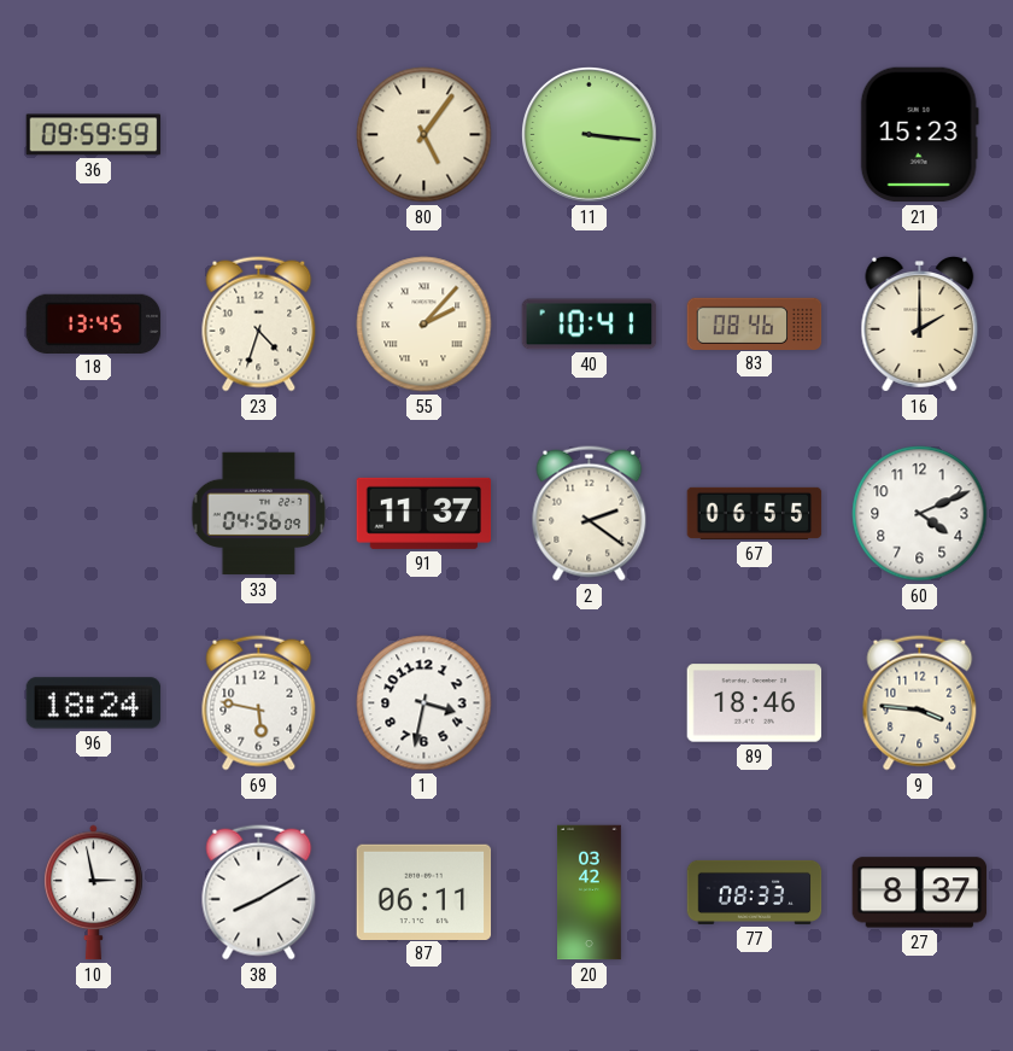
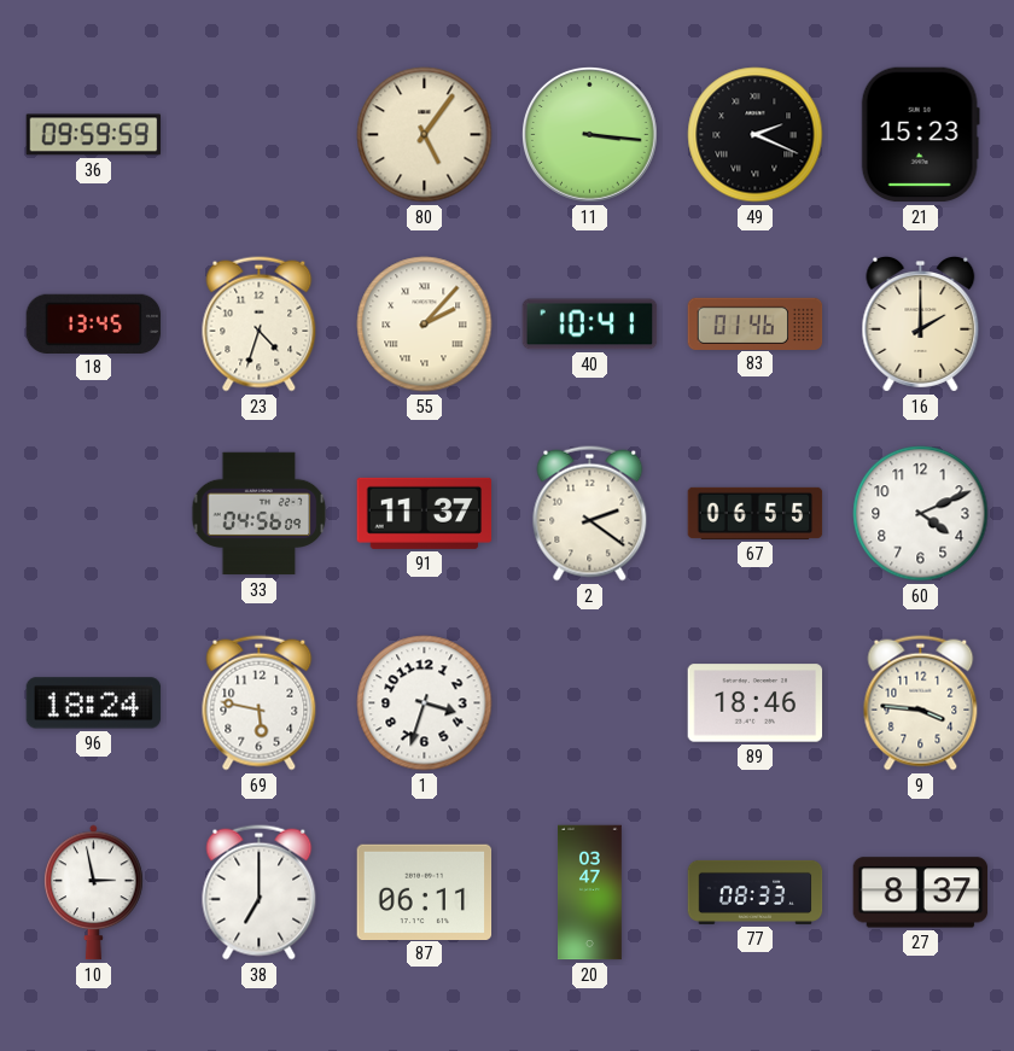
49: none -> 2:19
83: 08:46 -> 01:46
1: 3:32 -> 3:33
38: 8:10 -> 7:00
20: 03:42 -> 03:47
